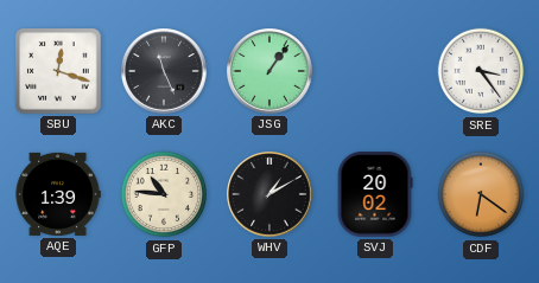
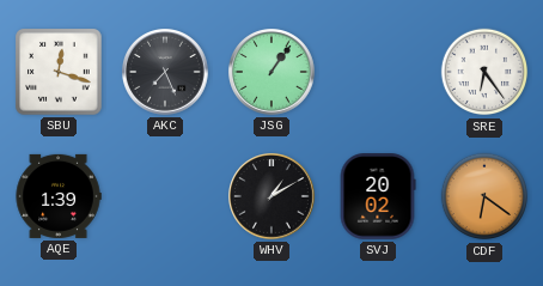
AKC: 11:26 -> 7:26
SRE: 3:24 -> 6:24
GFP: 10:46 -> none
